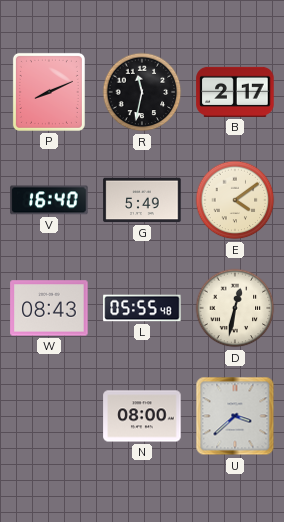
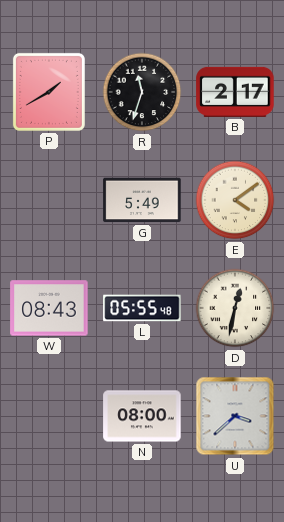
P: 8:11 -> 1:40
R: 11:32 -> 11:33
V: 16:40 -> none
